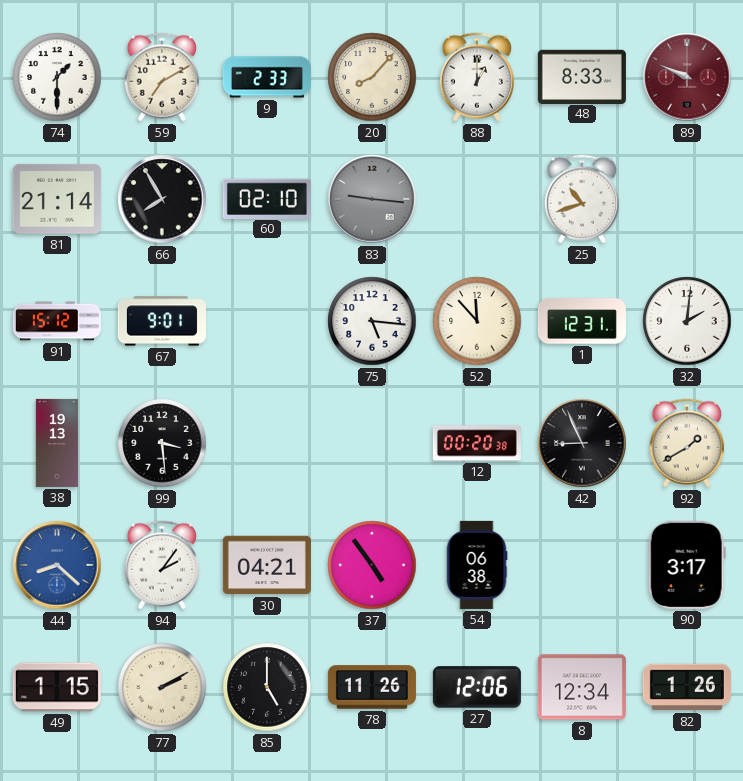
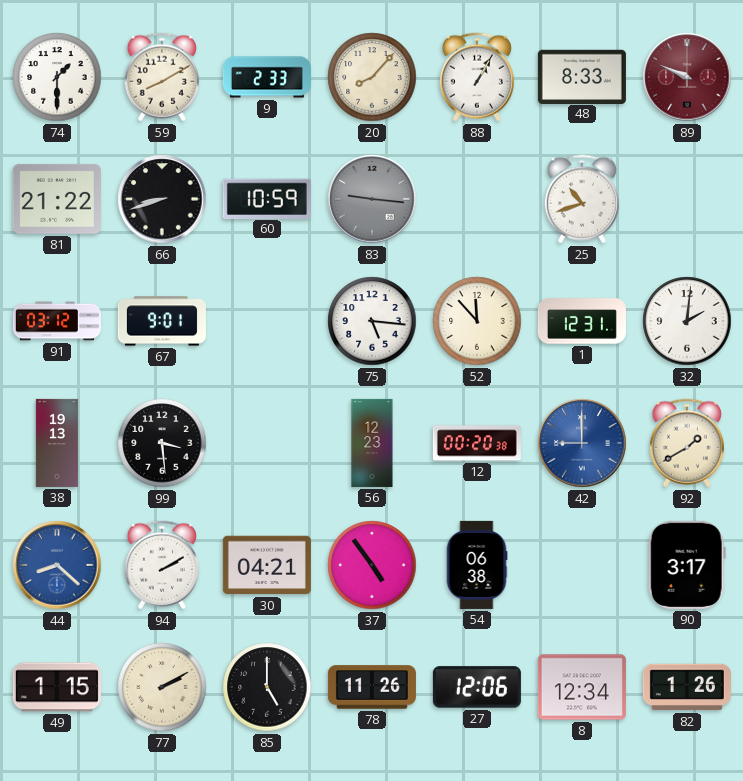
59: 7:10 -> 8:10
88: 1:00 -> 1:05
81: 21:14 -> 21:22
66: 7:55 -> 8:42
60: 02:10 -> 10:59
91: 15:12 -> 03:12
56: none -> 12:23
42: 8:56 -> 9:00
42 dial: black -> blue
94: 2:06 -> 2:10
